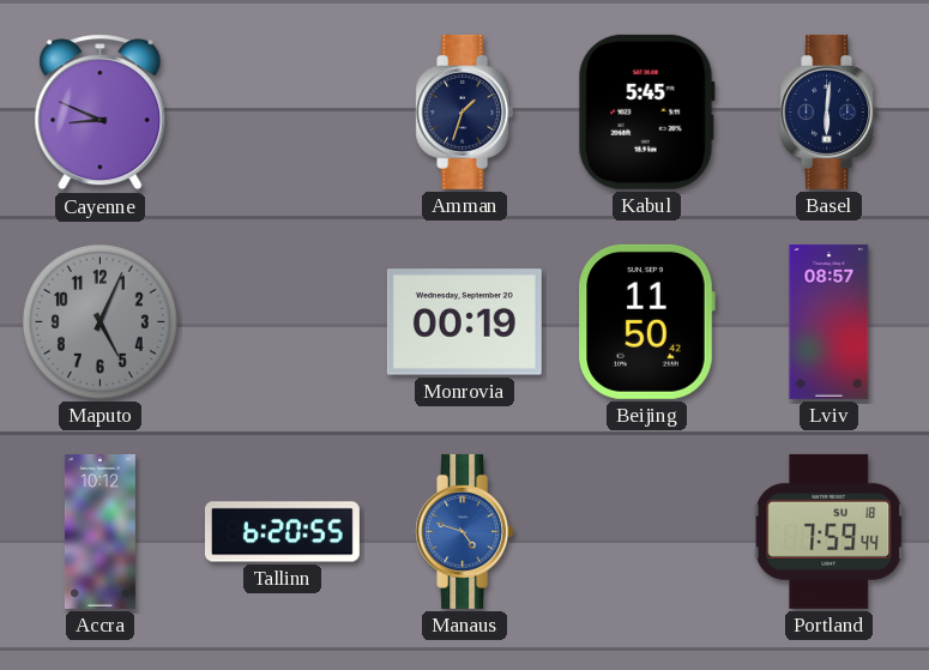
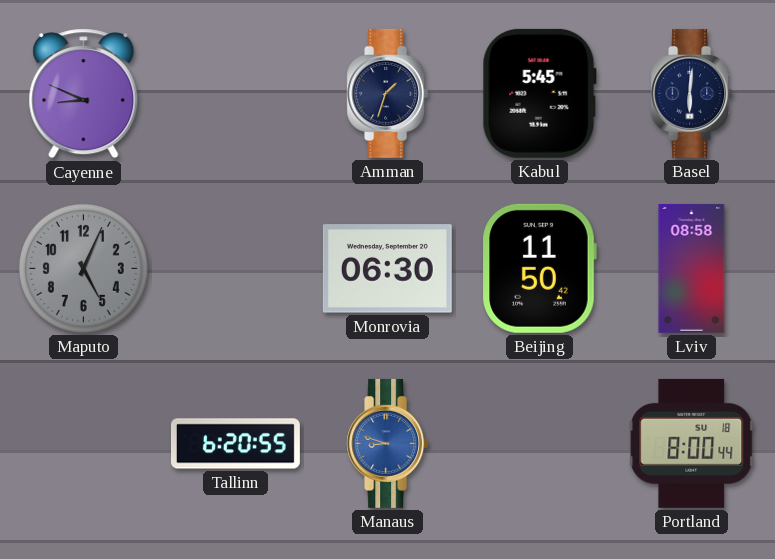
Monrovia: 00:19 -> 06:30
Lviv: 08:57 -> 08:58
Accra: 10:12 -> none
Manaus: 4:48 -> 8:48
Portland: 7:59 -> 8:00
